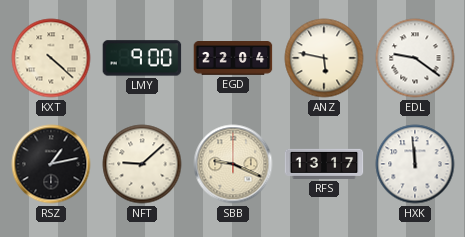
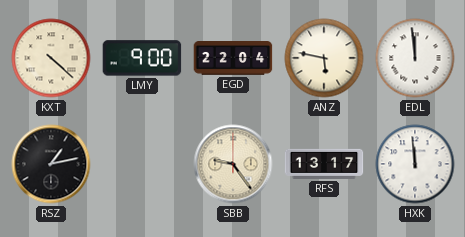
EDL: 9:21 -> 11:59
NFT: 9:08 -> none
SBB: 9:19 -> 9:24
